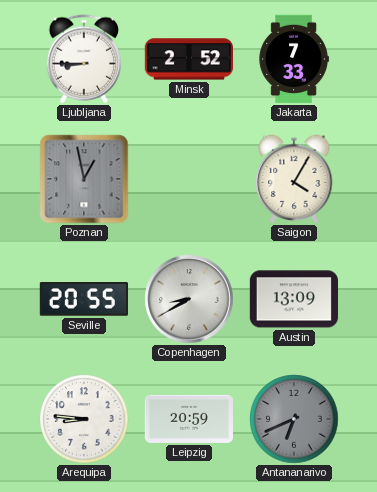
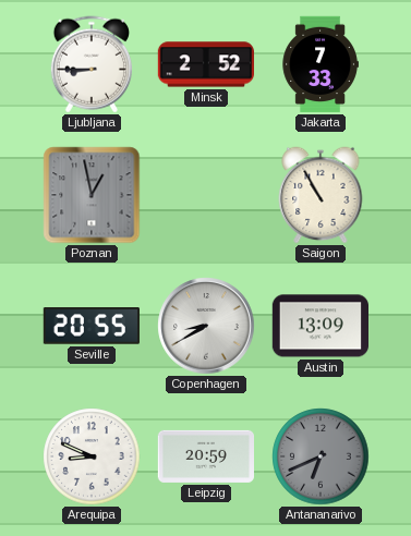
Saigon: 4:05 -> 10:55
Arequipa: 8:46 -> 8:49
